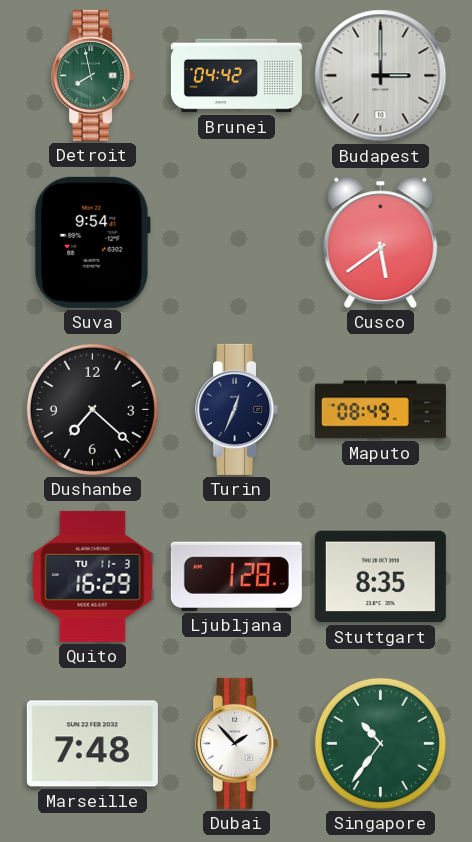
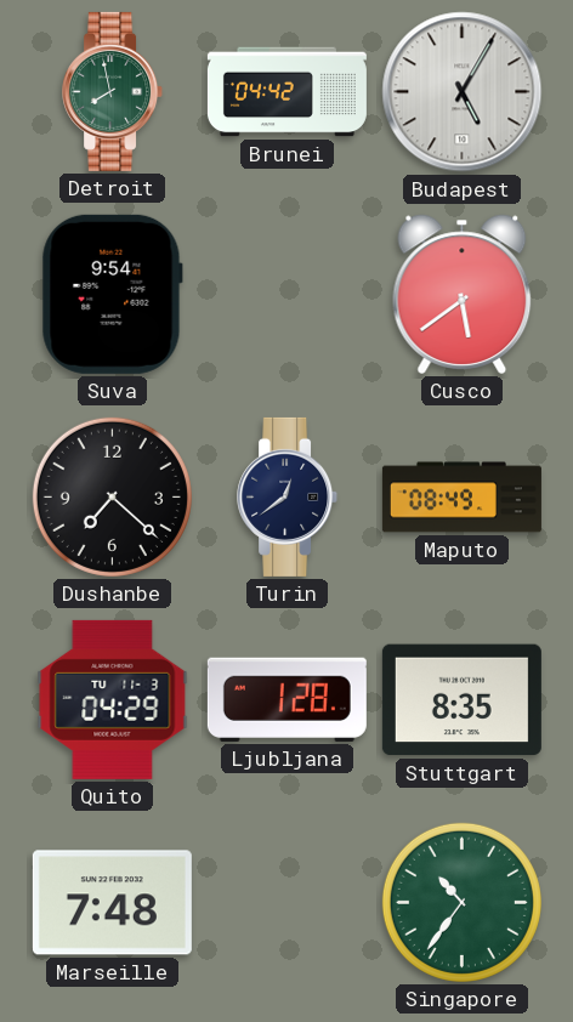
Budapest: 3:00 -> 5:05
Turin: 12:34 -> 12:39
Quito: 16:29 -> 04:29
Dubai: 1:53 -> none
